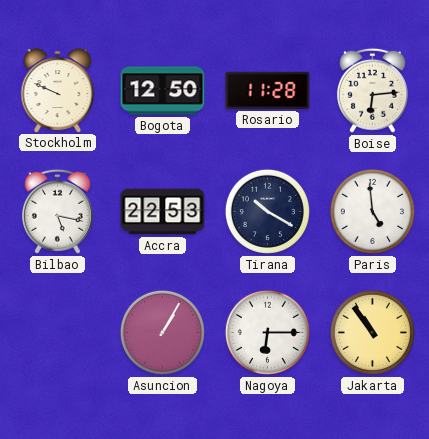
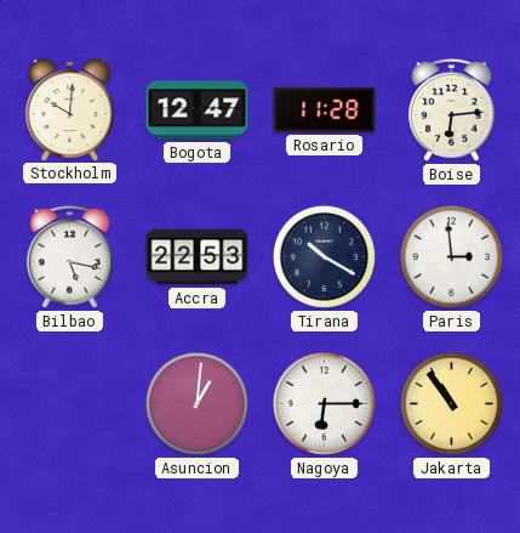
Stockholm: 9:49 -> 10:01
Bogota: 12:50 -> 12:47
Paris: 4:59 -> 2:59
Asuncion: 1:05 -> 1:01
